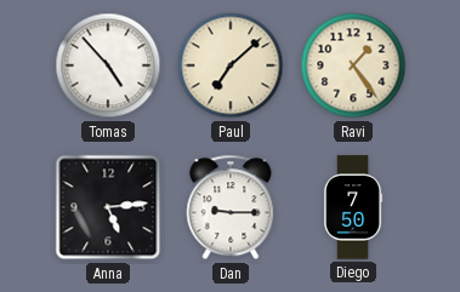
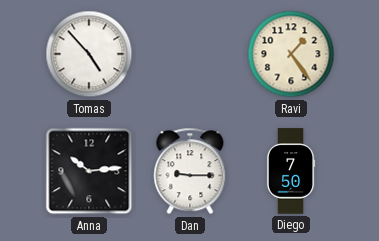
Paul: 7:08 -> none
Anna: 5:14 -> 10:14
